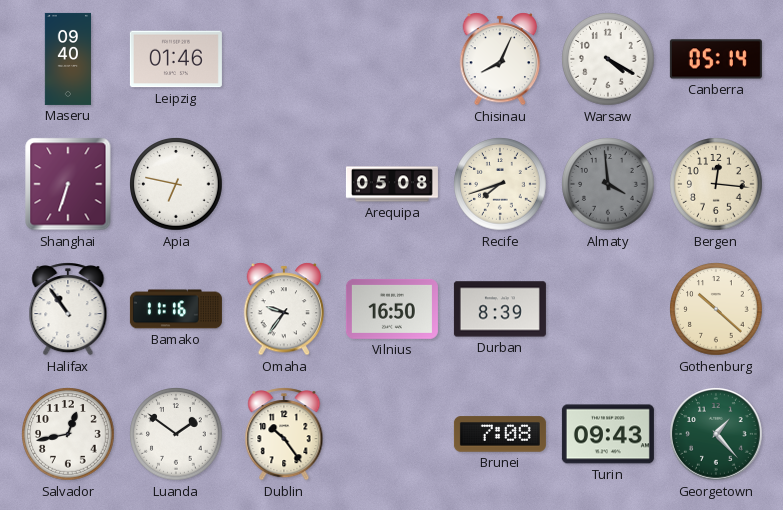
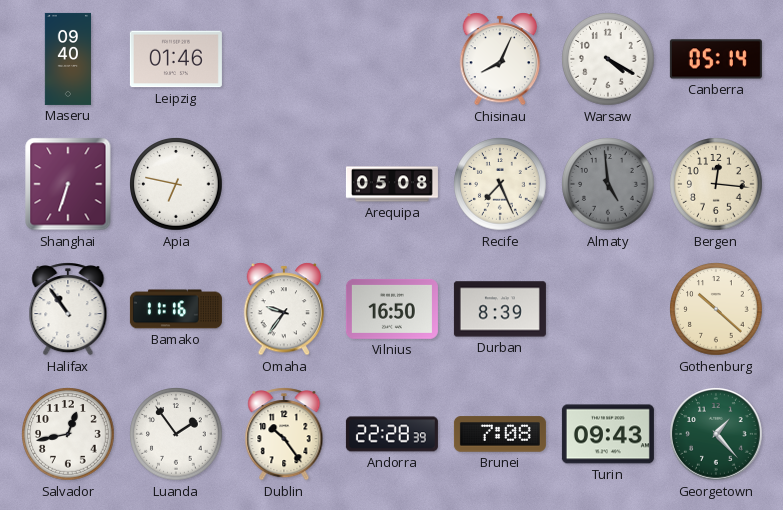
Recife: 7:42 -> 7:26
Almaty: 3:59 -> 4:59
Luanda: 1:51 -> 1:54
Andorra: none -> 22:28
